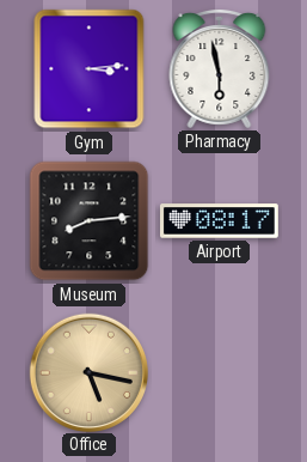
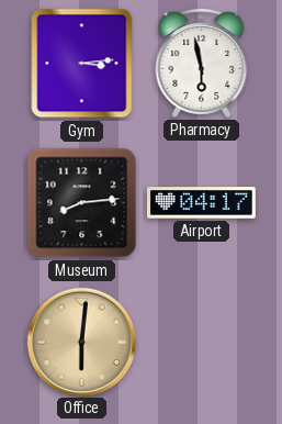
Airport: 08:17 -> 04:17
Office: 5:17 -> 6:01
